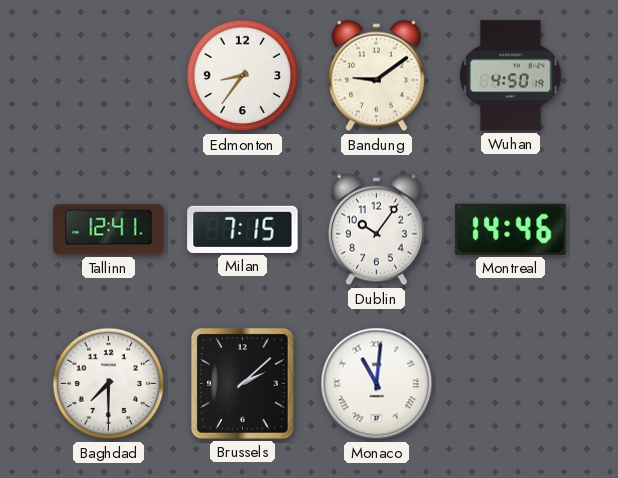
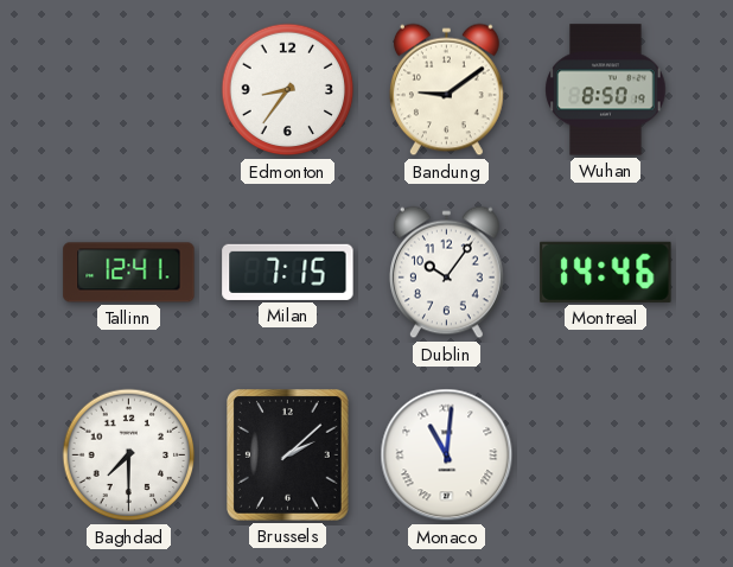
Wuhan: 4:50 -> 8:50
